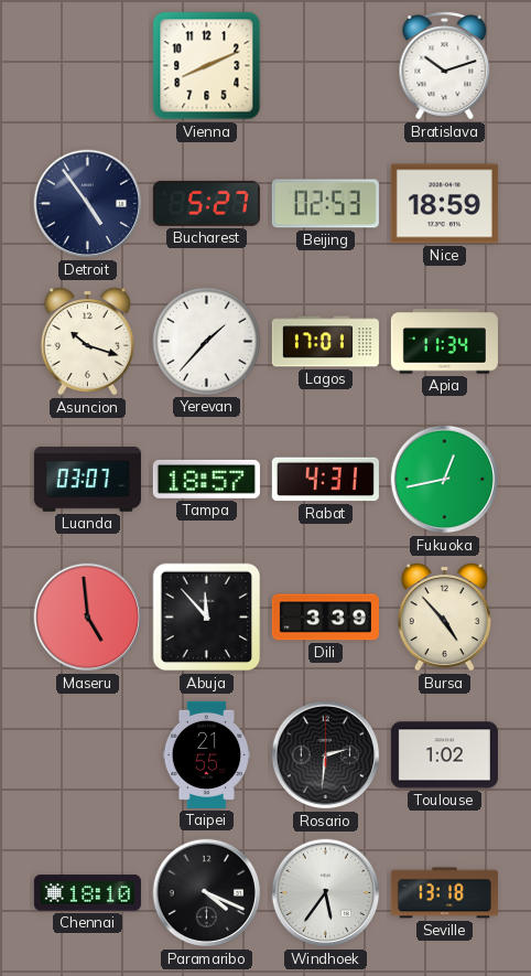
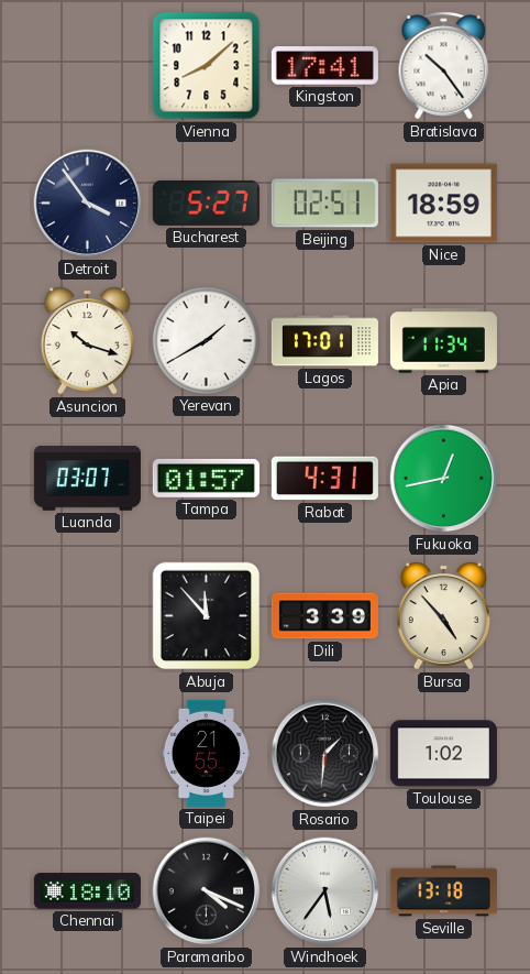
Vienna: 8:11 -> 8:08
Kingston: none -> 17:41
Bratislava: 10:12 -> 10:24
Detroit: 4:54 -> 3:54
Beijing: 02:53 -> 02:51
Yerevan: 1:37 -> 1:40
Tampa: 18:57 -> 01:57
Maseru: 4:59 -> none
Rosario: 2:31 -> 1:31
